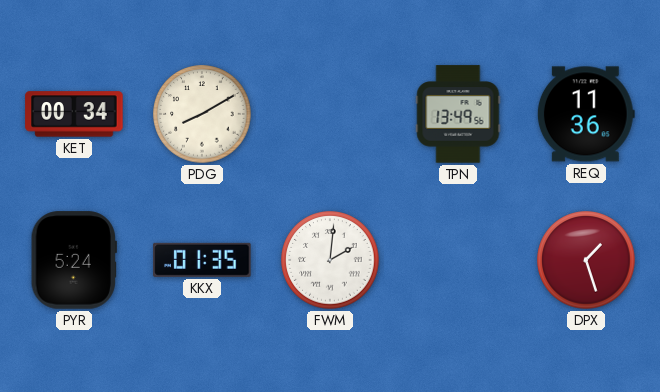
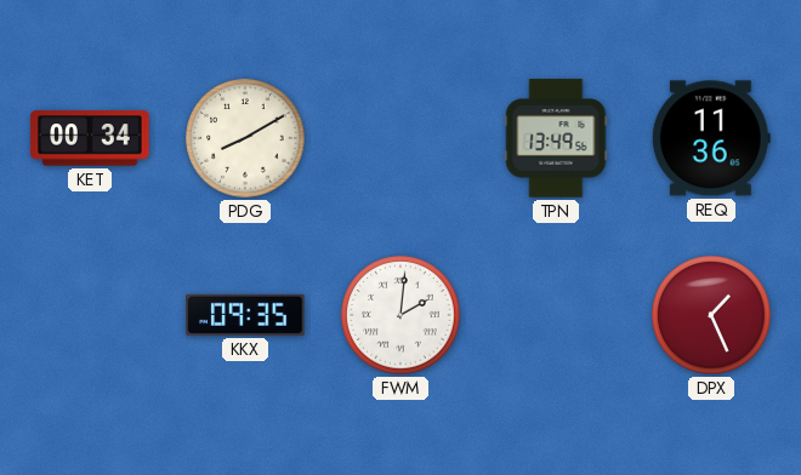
PYR: 5:24 -> none
KKX: 01:35 -> 09:35
DPX: 1:27 -> 1:26
